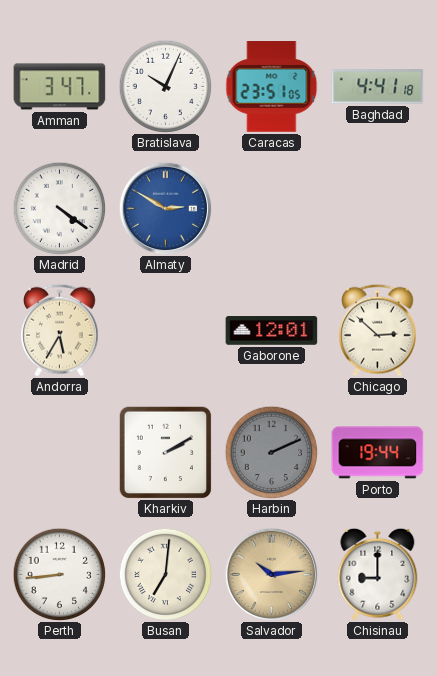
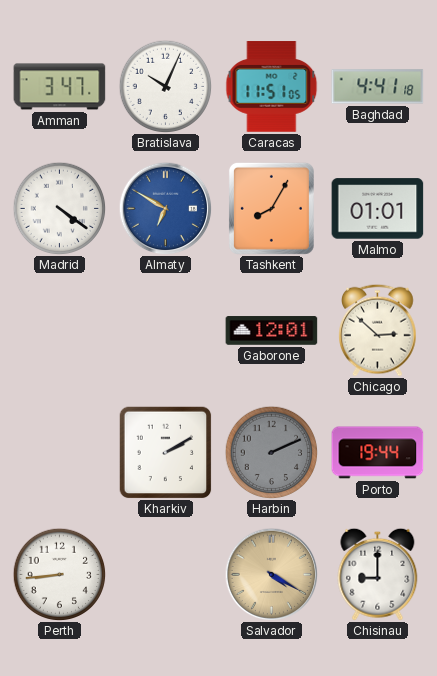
Caracas: 23:51 -> 11:51
Almaty: 2:50 -> 6:50
Tashkent: none -> 8:05
Malmo: none -> 01:01
Andorra: 5:35 -> none
Busan: 7:01 -> none
Salvador: 10:14 -> 4:20
